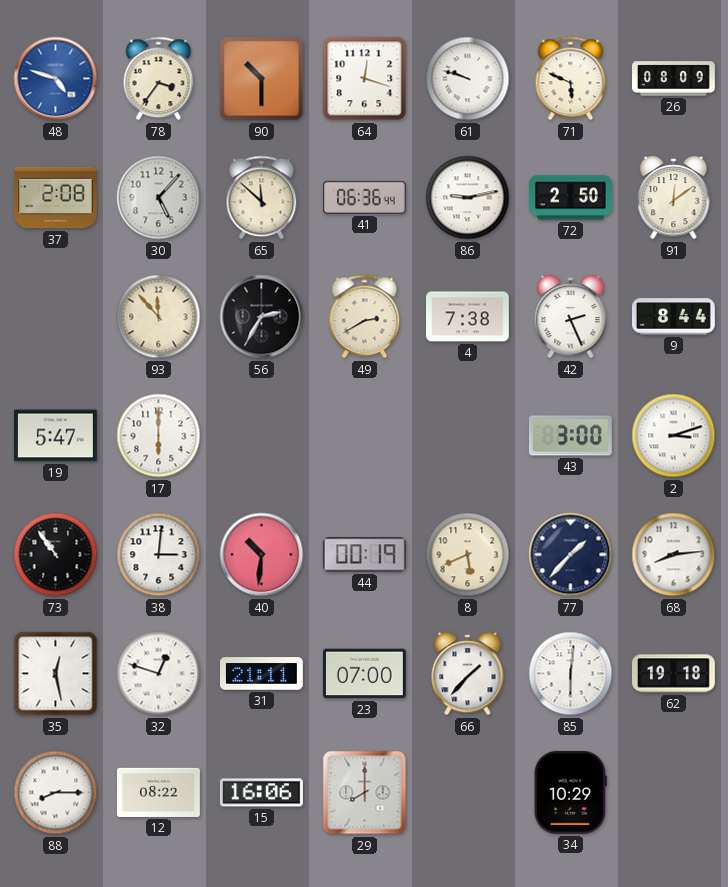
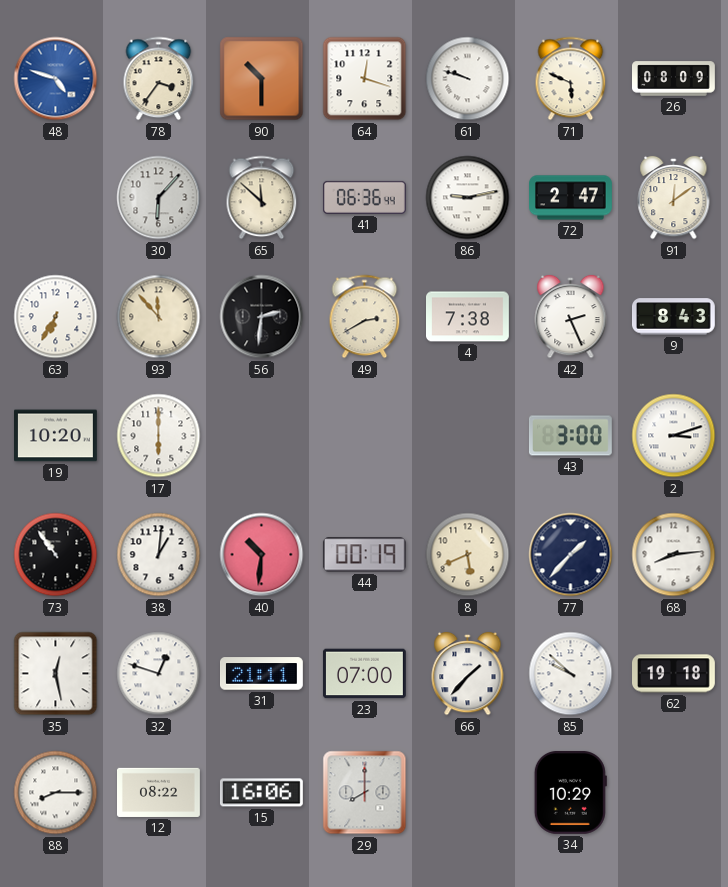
37: 2:08 -> none
30: 5:07 -> 6:07
72: 2:50 -> 2:47
63: none -> 6:35
56: 2:35 -> 2:31
9: 8:44 -> 8:43
19: 5:47 -> 10:20
38: 3:01 -> 1:01
85: 6:01 -> 9:52
